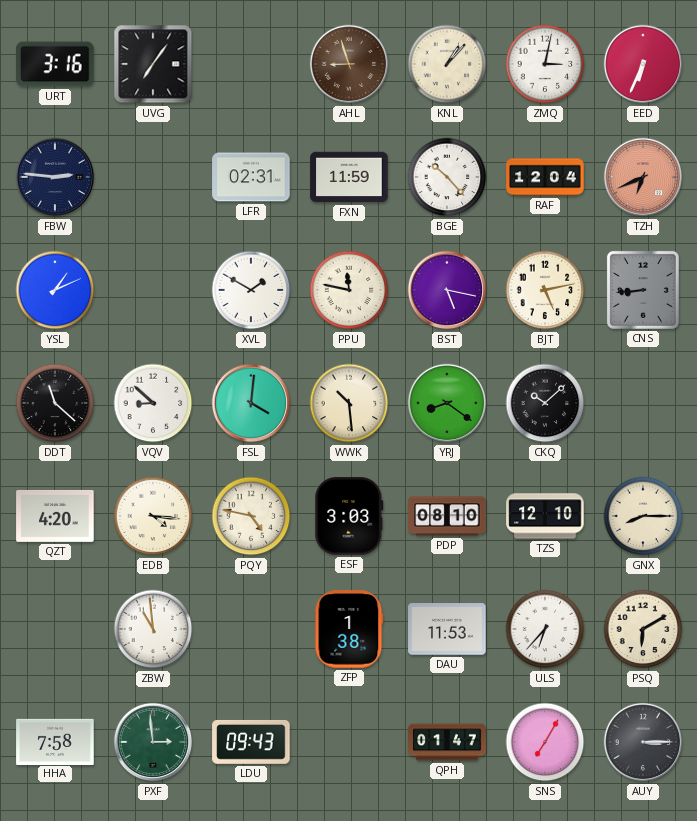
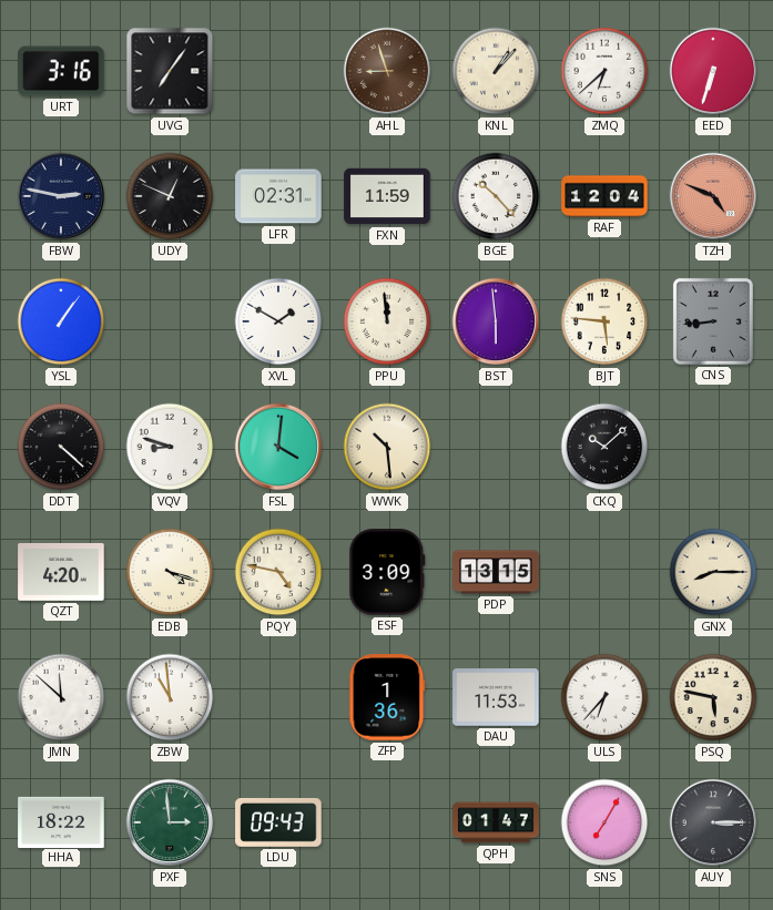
ZMQ: 3:02 -> 6:38
EED: 6:34 -> 6:33
FBW: 2:46 -> 2:47
UDY: none -> 12:49
TZH: 6:41 -> 4:49
YSL: 1:11 -> 1:06
PPU: 11:47 -> 11:59
BST: 5:17 -> 5:59
BJT: 5:13 -> 5:46
DDT: 11:22 -> 4:22
VQV: 8:52 -> 8:48
YRJ: 8:21 -> none
EDB: 4:16 -> 4:18
ESF: 3:03 -> 3:09
PDP: 08:10 -> 13:15
TZS: 12:10 -> none
JMN: none -> 11:52
ZFP: 1:38 -> 1:36
PSQ: 6:10 -> 5:47
HHA: 7:58 -> 18:22
